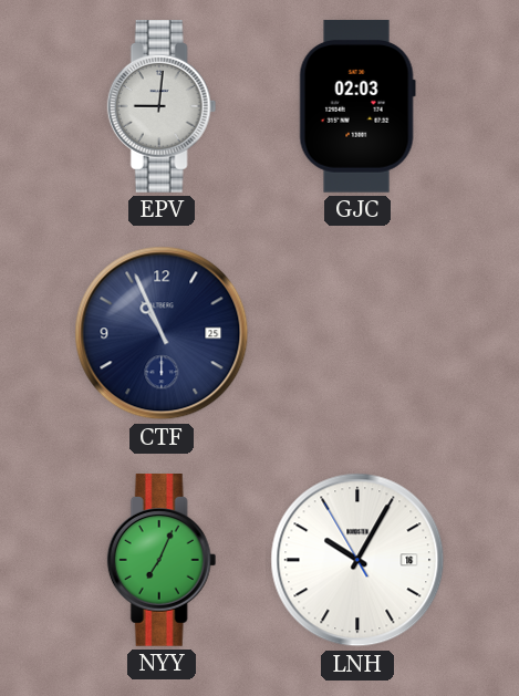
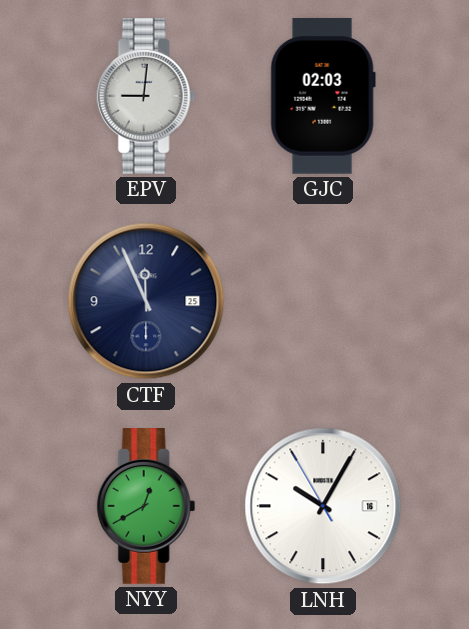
CTF: 10:56 -> 11:56
NYY: 7:04 -> 12:40
